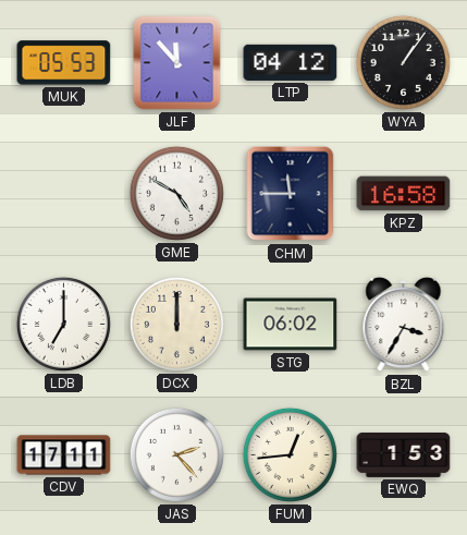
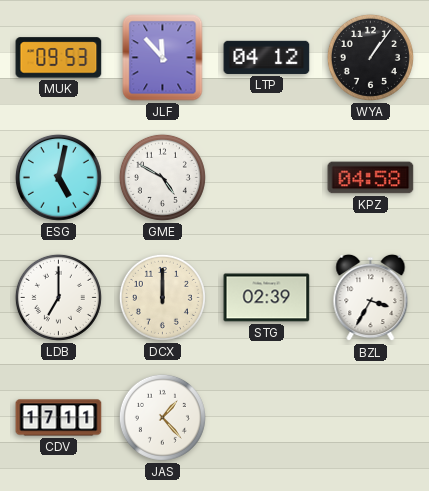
MUK: 05:53 -> 09:53
ESG: none -> 5:02
CHM: 11:45 -> none
KPZ: 16:58 -> 04:58
STG: 06:02 -> 02:39
JAS: 2:23 -> 1:23
FUM: 12:44 -> none
EWQ: 1:53 -> none
